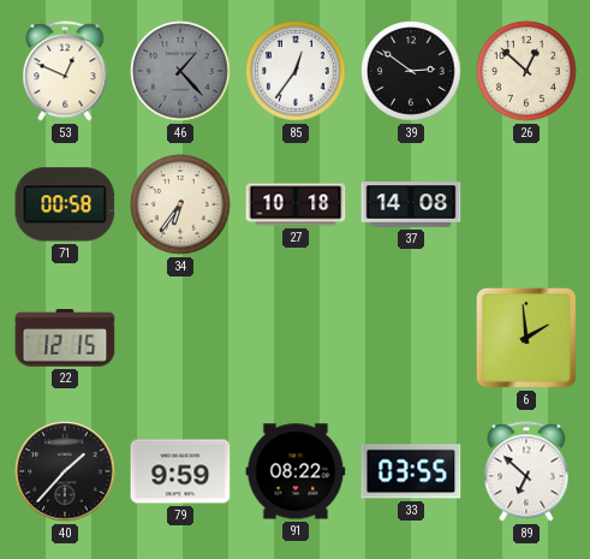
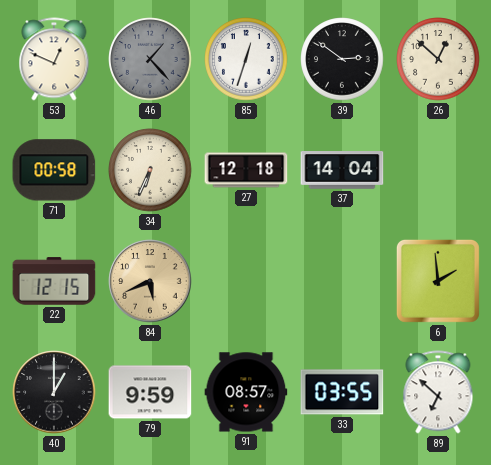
85: 12:36 -> 12:33
34: 6:36 -> 6:34
27: 10:18 -> 12:18
37: 14:08 -> 14:04
84: none -> 5:41
40: 1:37 -> 1:00
91: 08:22 -> 08:57
